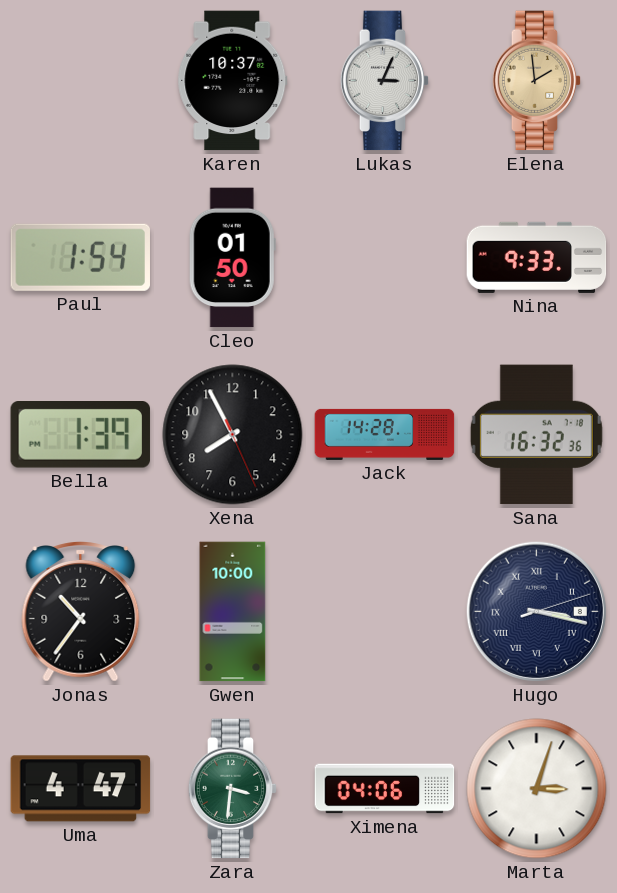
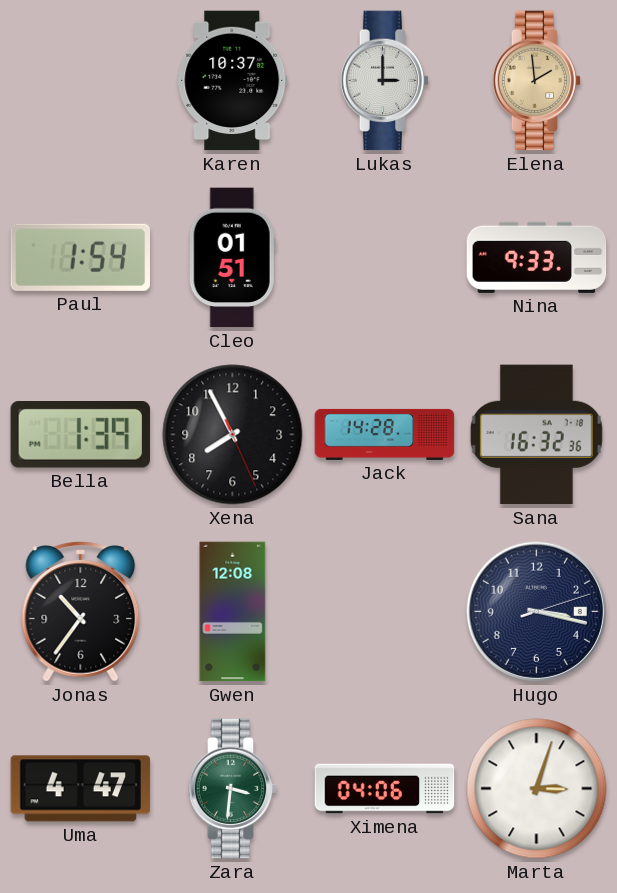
Lukas: 3:04 -> 3:00
Cleo: 01:50 -> 01:51
Gwen: 10:00 -> 12:08
Hugo numerals: Roman -> Arabic
